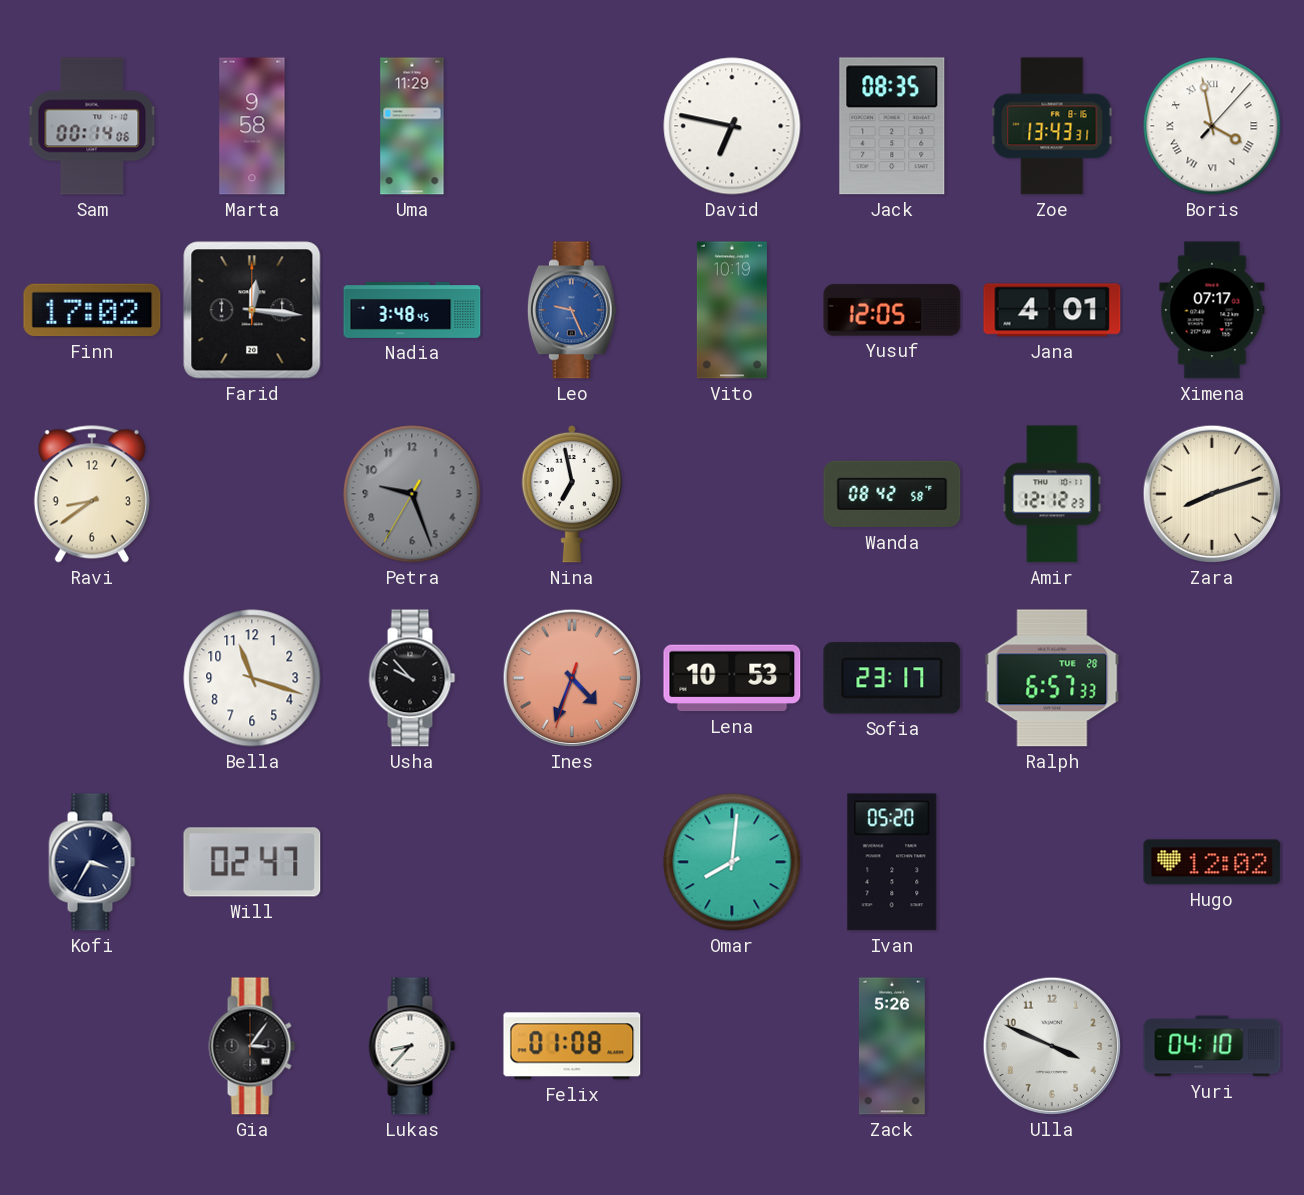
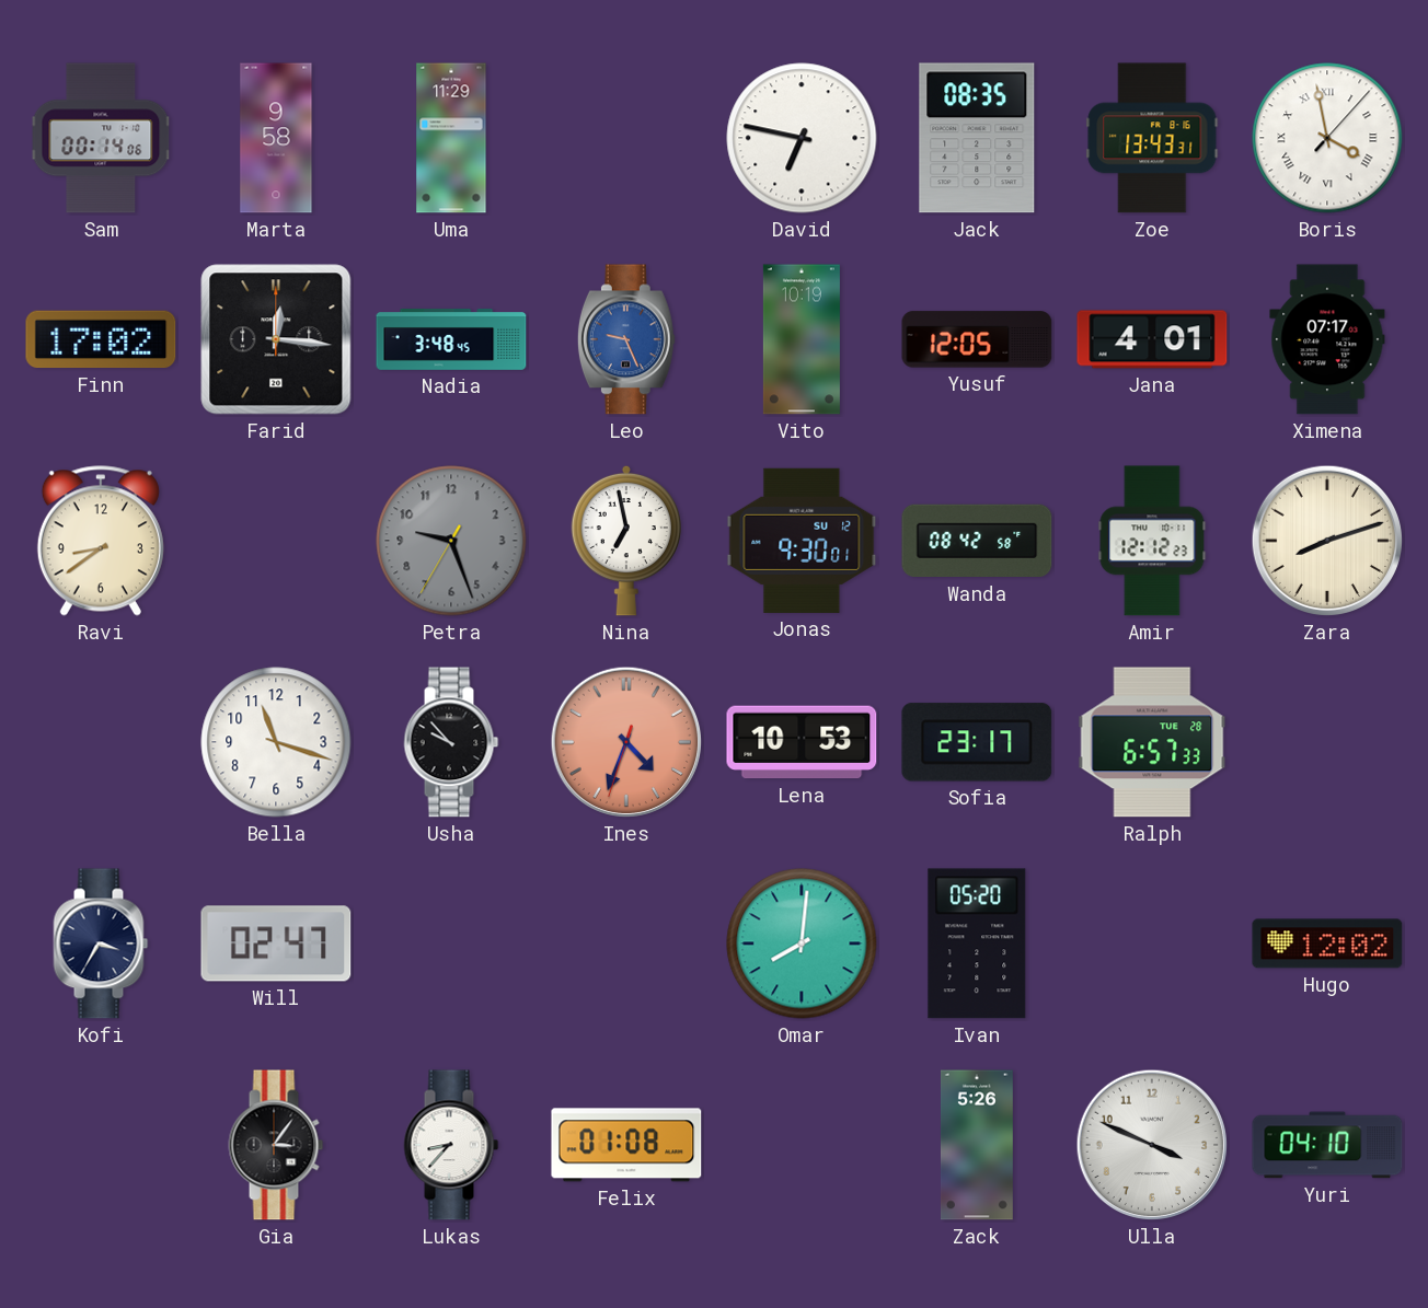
Jonas: none -> 9:30
